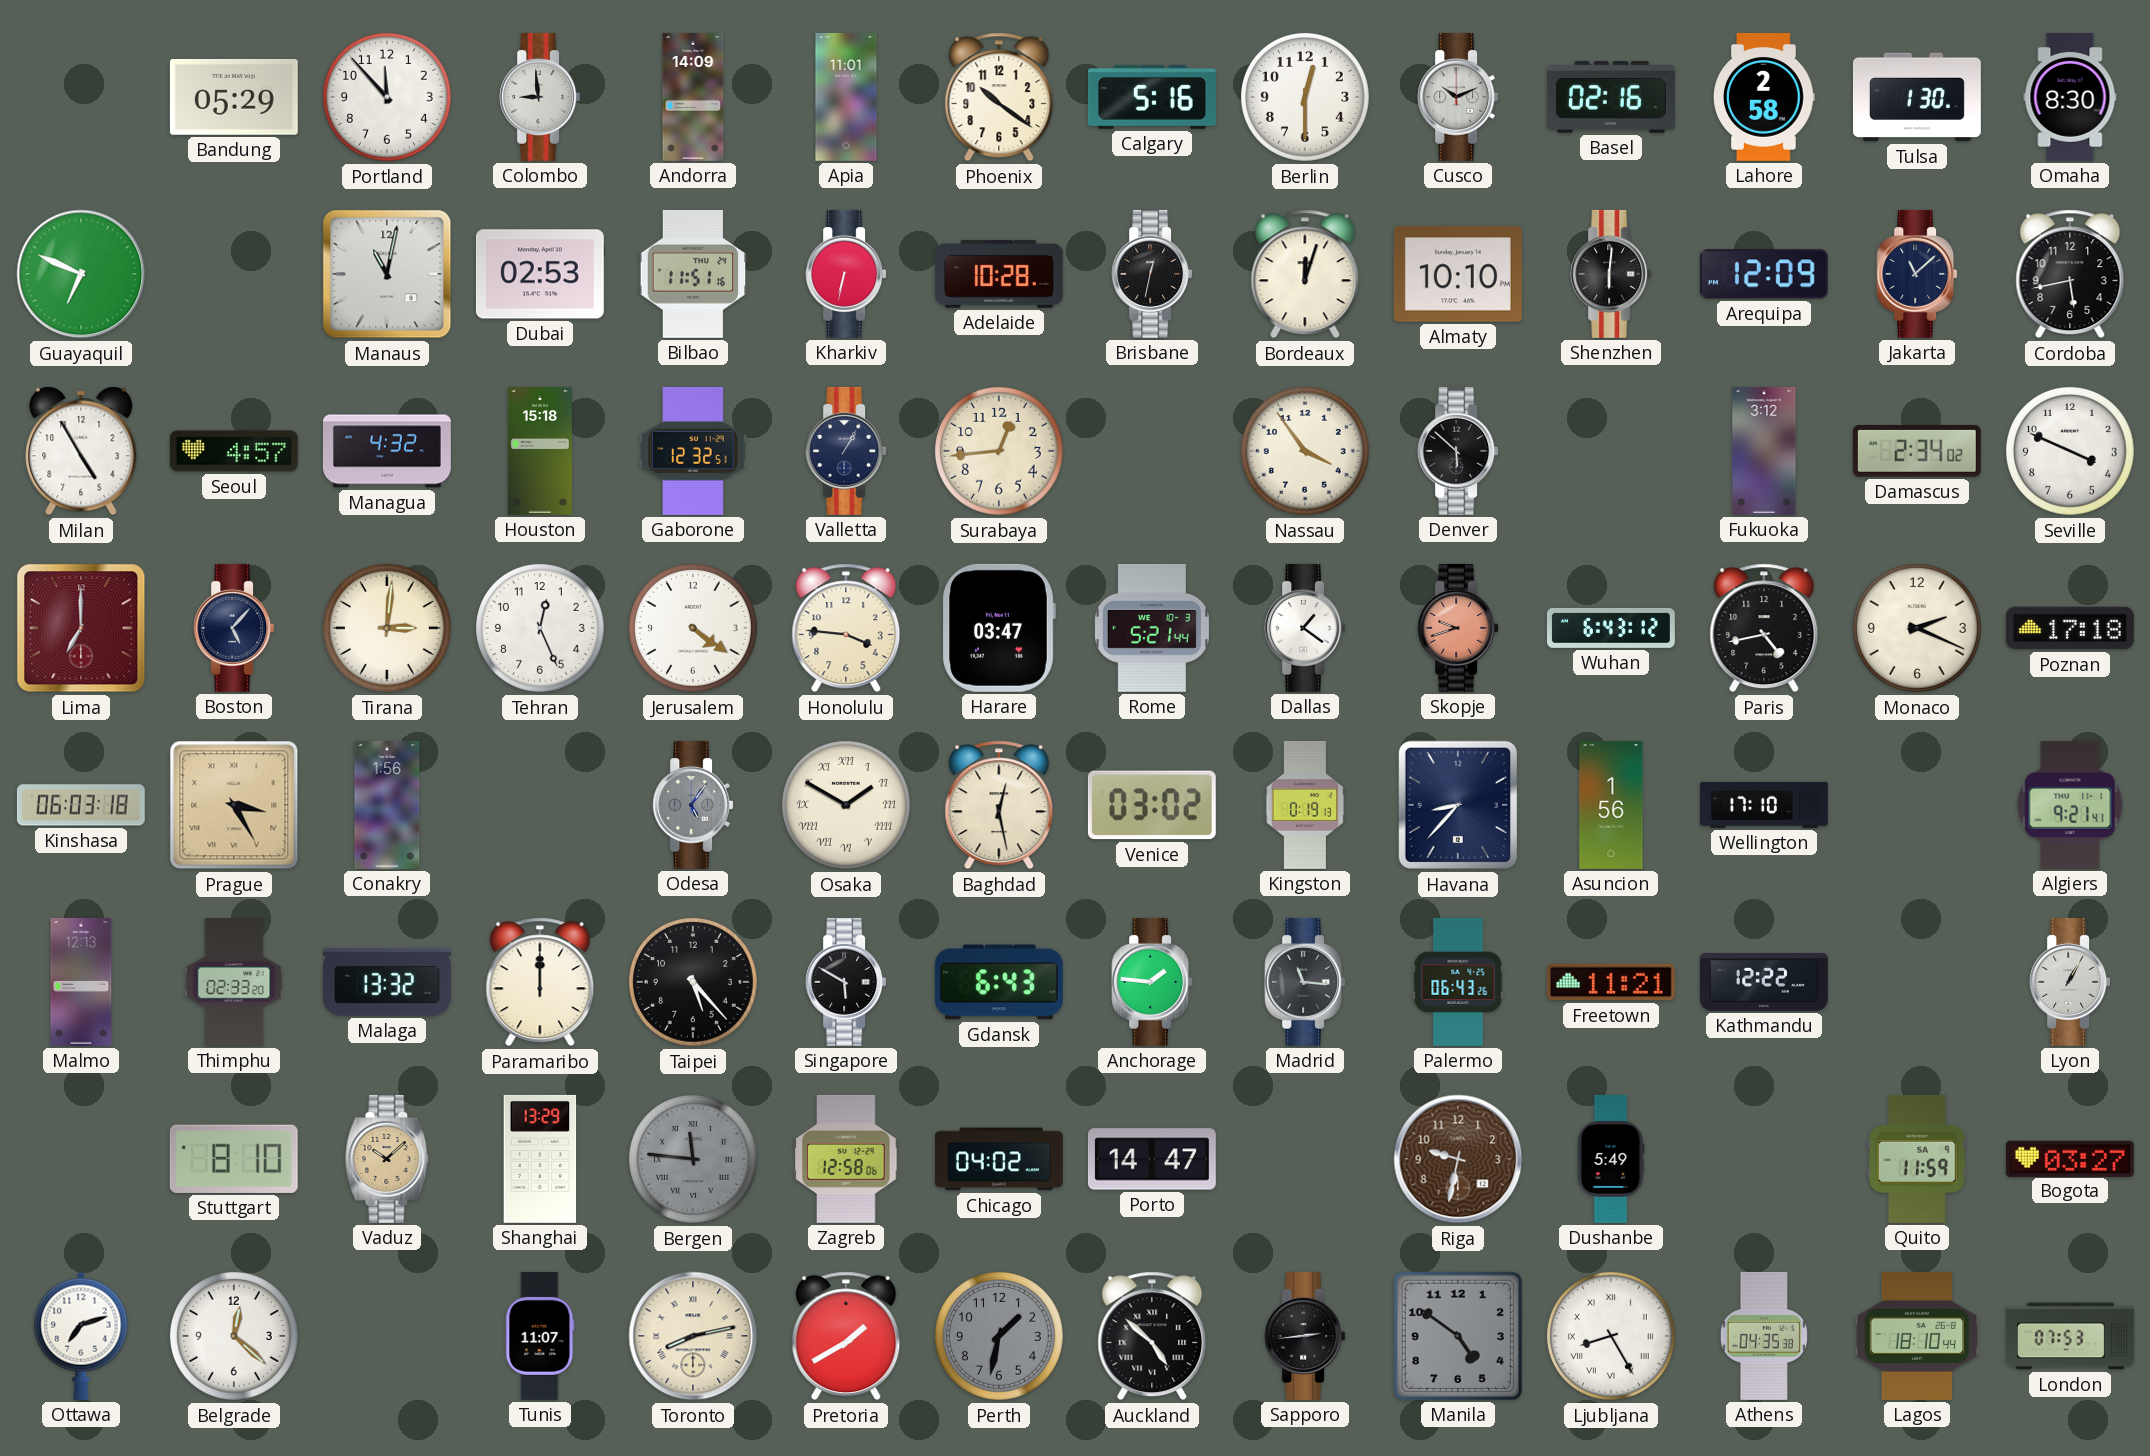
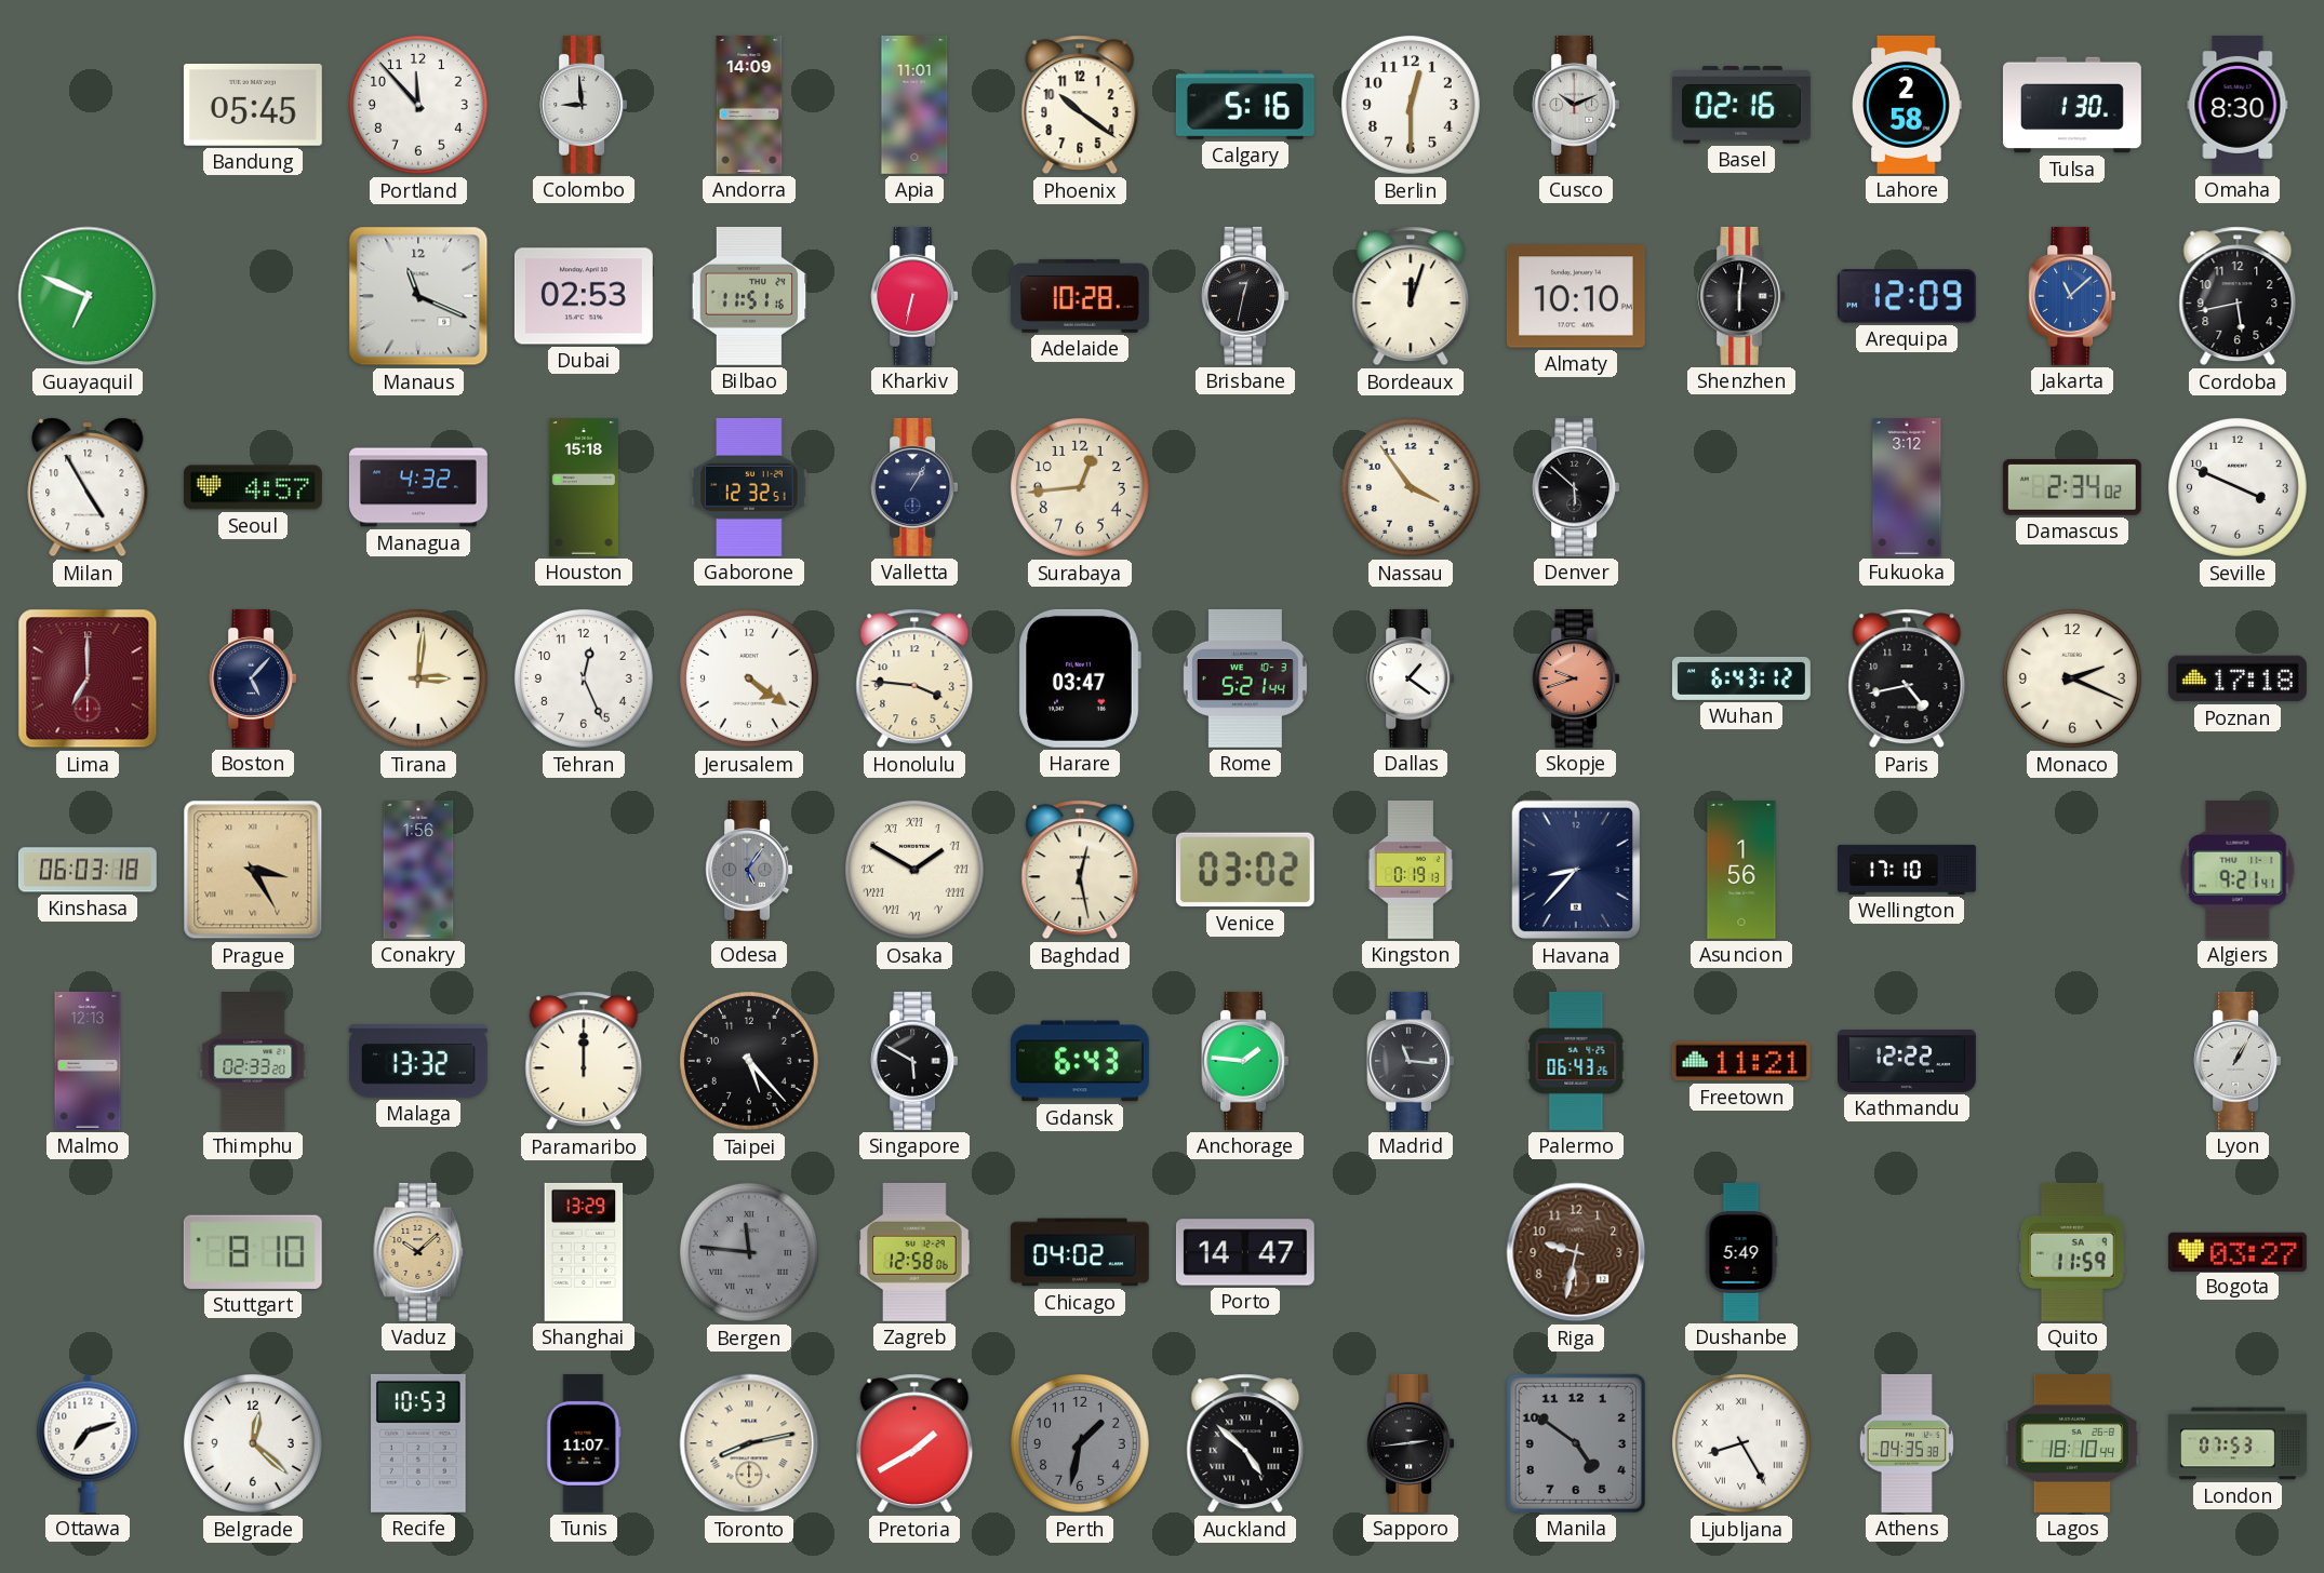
Bandung: 05:29 -> 05:45
Manaus: 11:02 -> 11:19
Jakarta dial: navy -> blue
Recife: none -> 10:53
